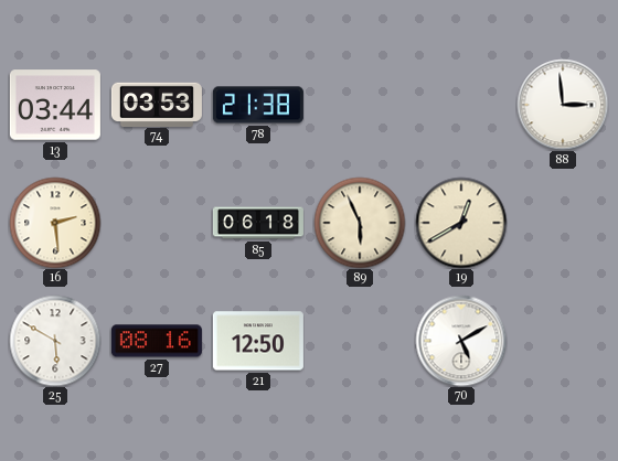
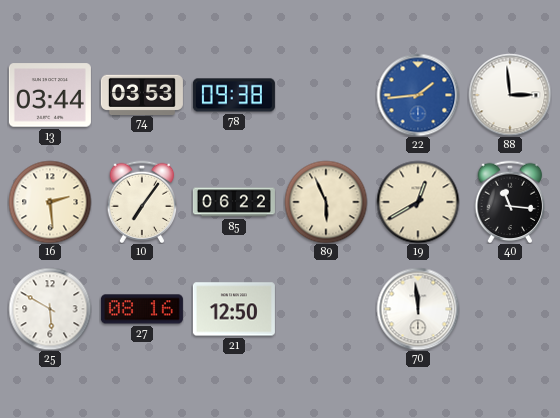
78: 21:38 -> 09:38
22: none -> 1:44
10: none -> 7:06
85: 06:18 -> 06:22
40: none -> 11:16
70: 5:10 -> 11:59
